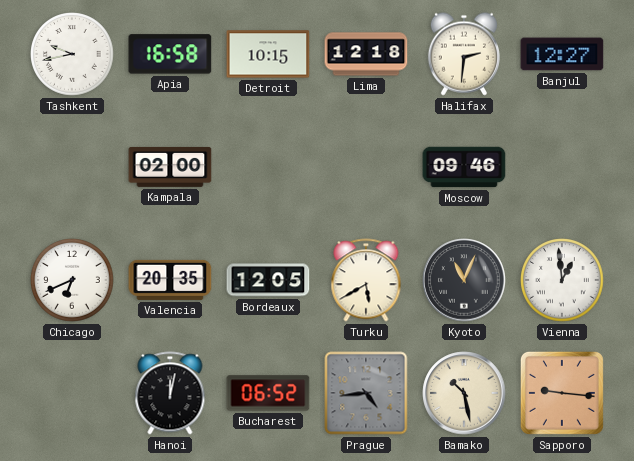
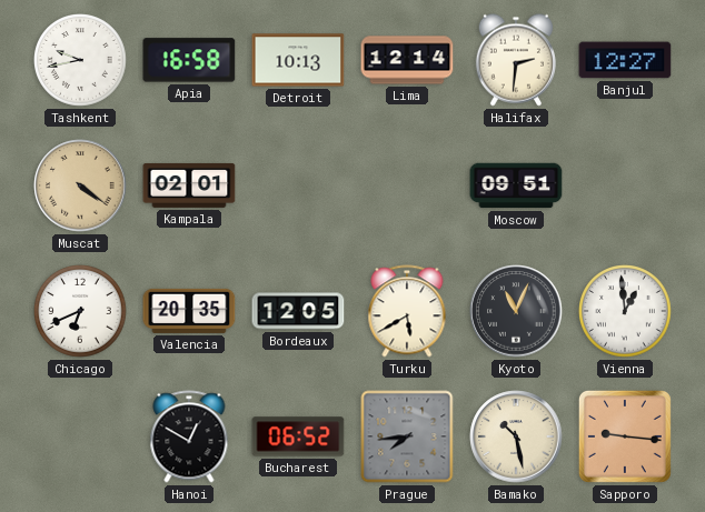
Detroit: 10:15 -> 10:13
Lima: 12:18 -> 12:14
Muscat: none -> 4:21
Kampala: 02:00 -> 02:01
Moscow: 09:46 -> 09:51
Hanoi: 12:02 -> 12:50
Prague: 4:44 -> 7:44
